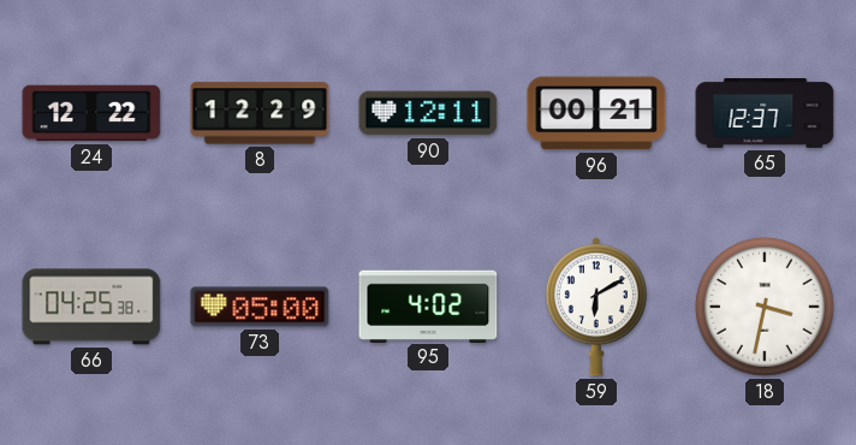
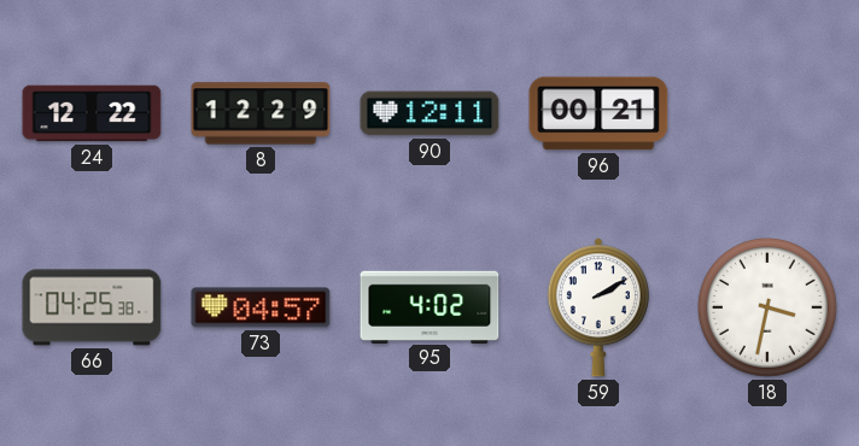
65: 12:37 -> none
73: 05:00 -> 04:57
59: 6:10 -> 2:10
